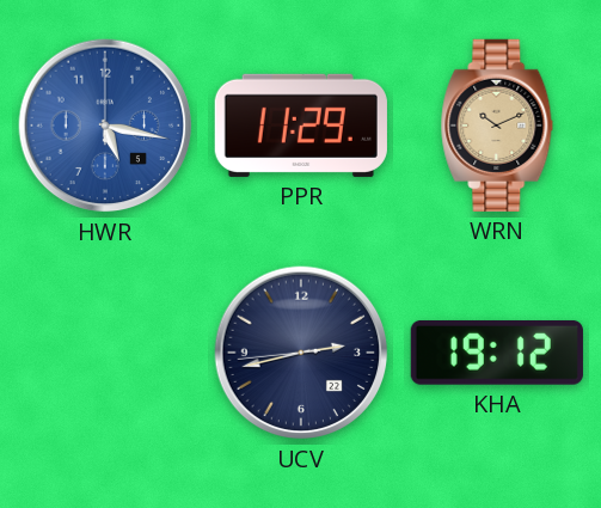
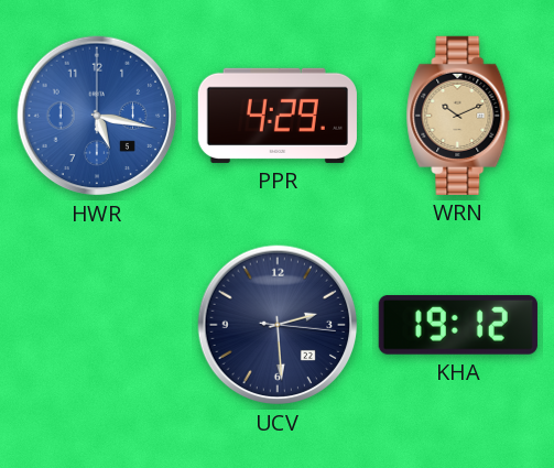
PPR: 11:29 -> 4:29
UCV: 2:42 -> 2:29
